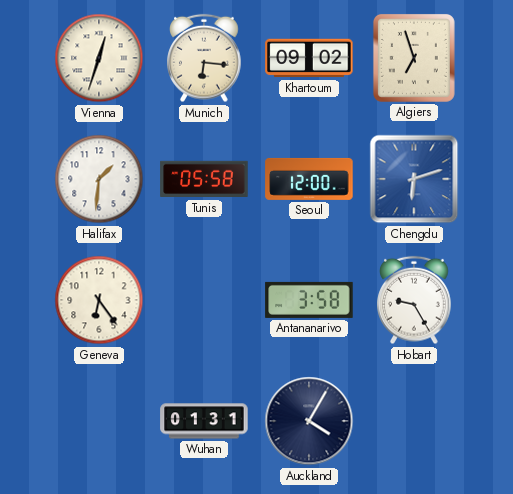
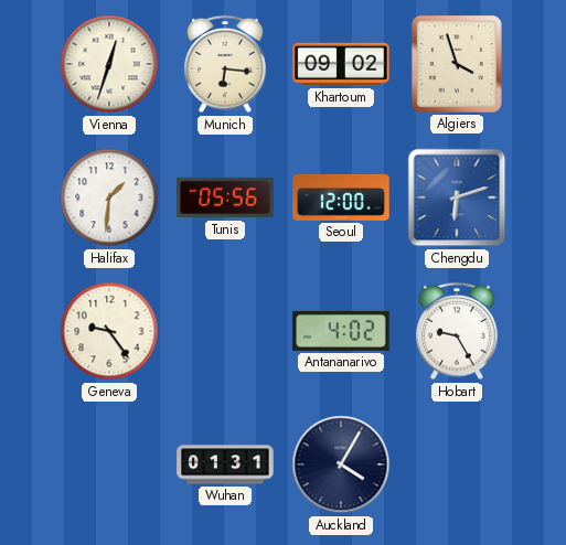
Algiers: 6:57 -> 3:57
Tunis: 05:58 -> 05:56
Geneva: 6:24 -> 9:24
Antananarivo: 3:58 -> 4:02
